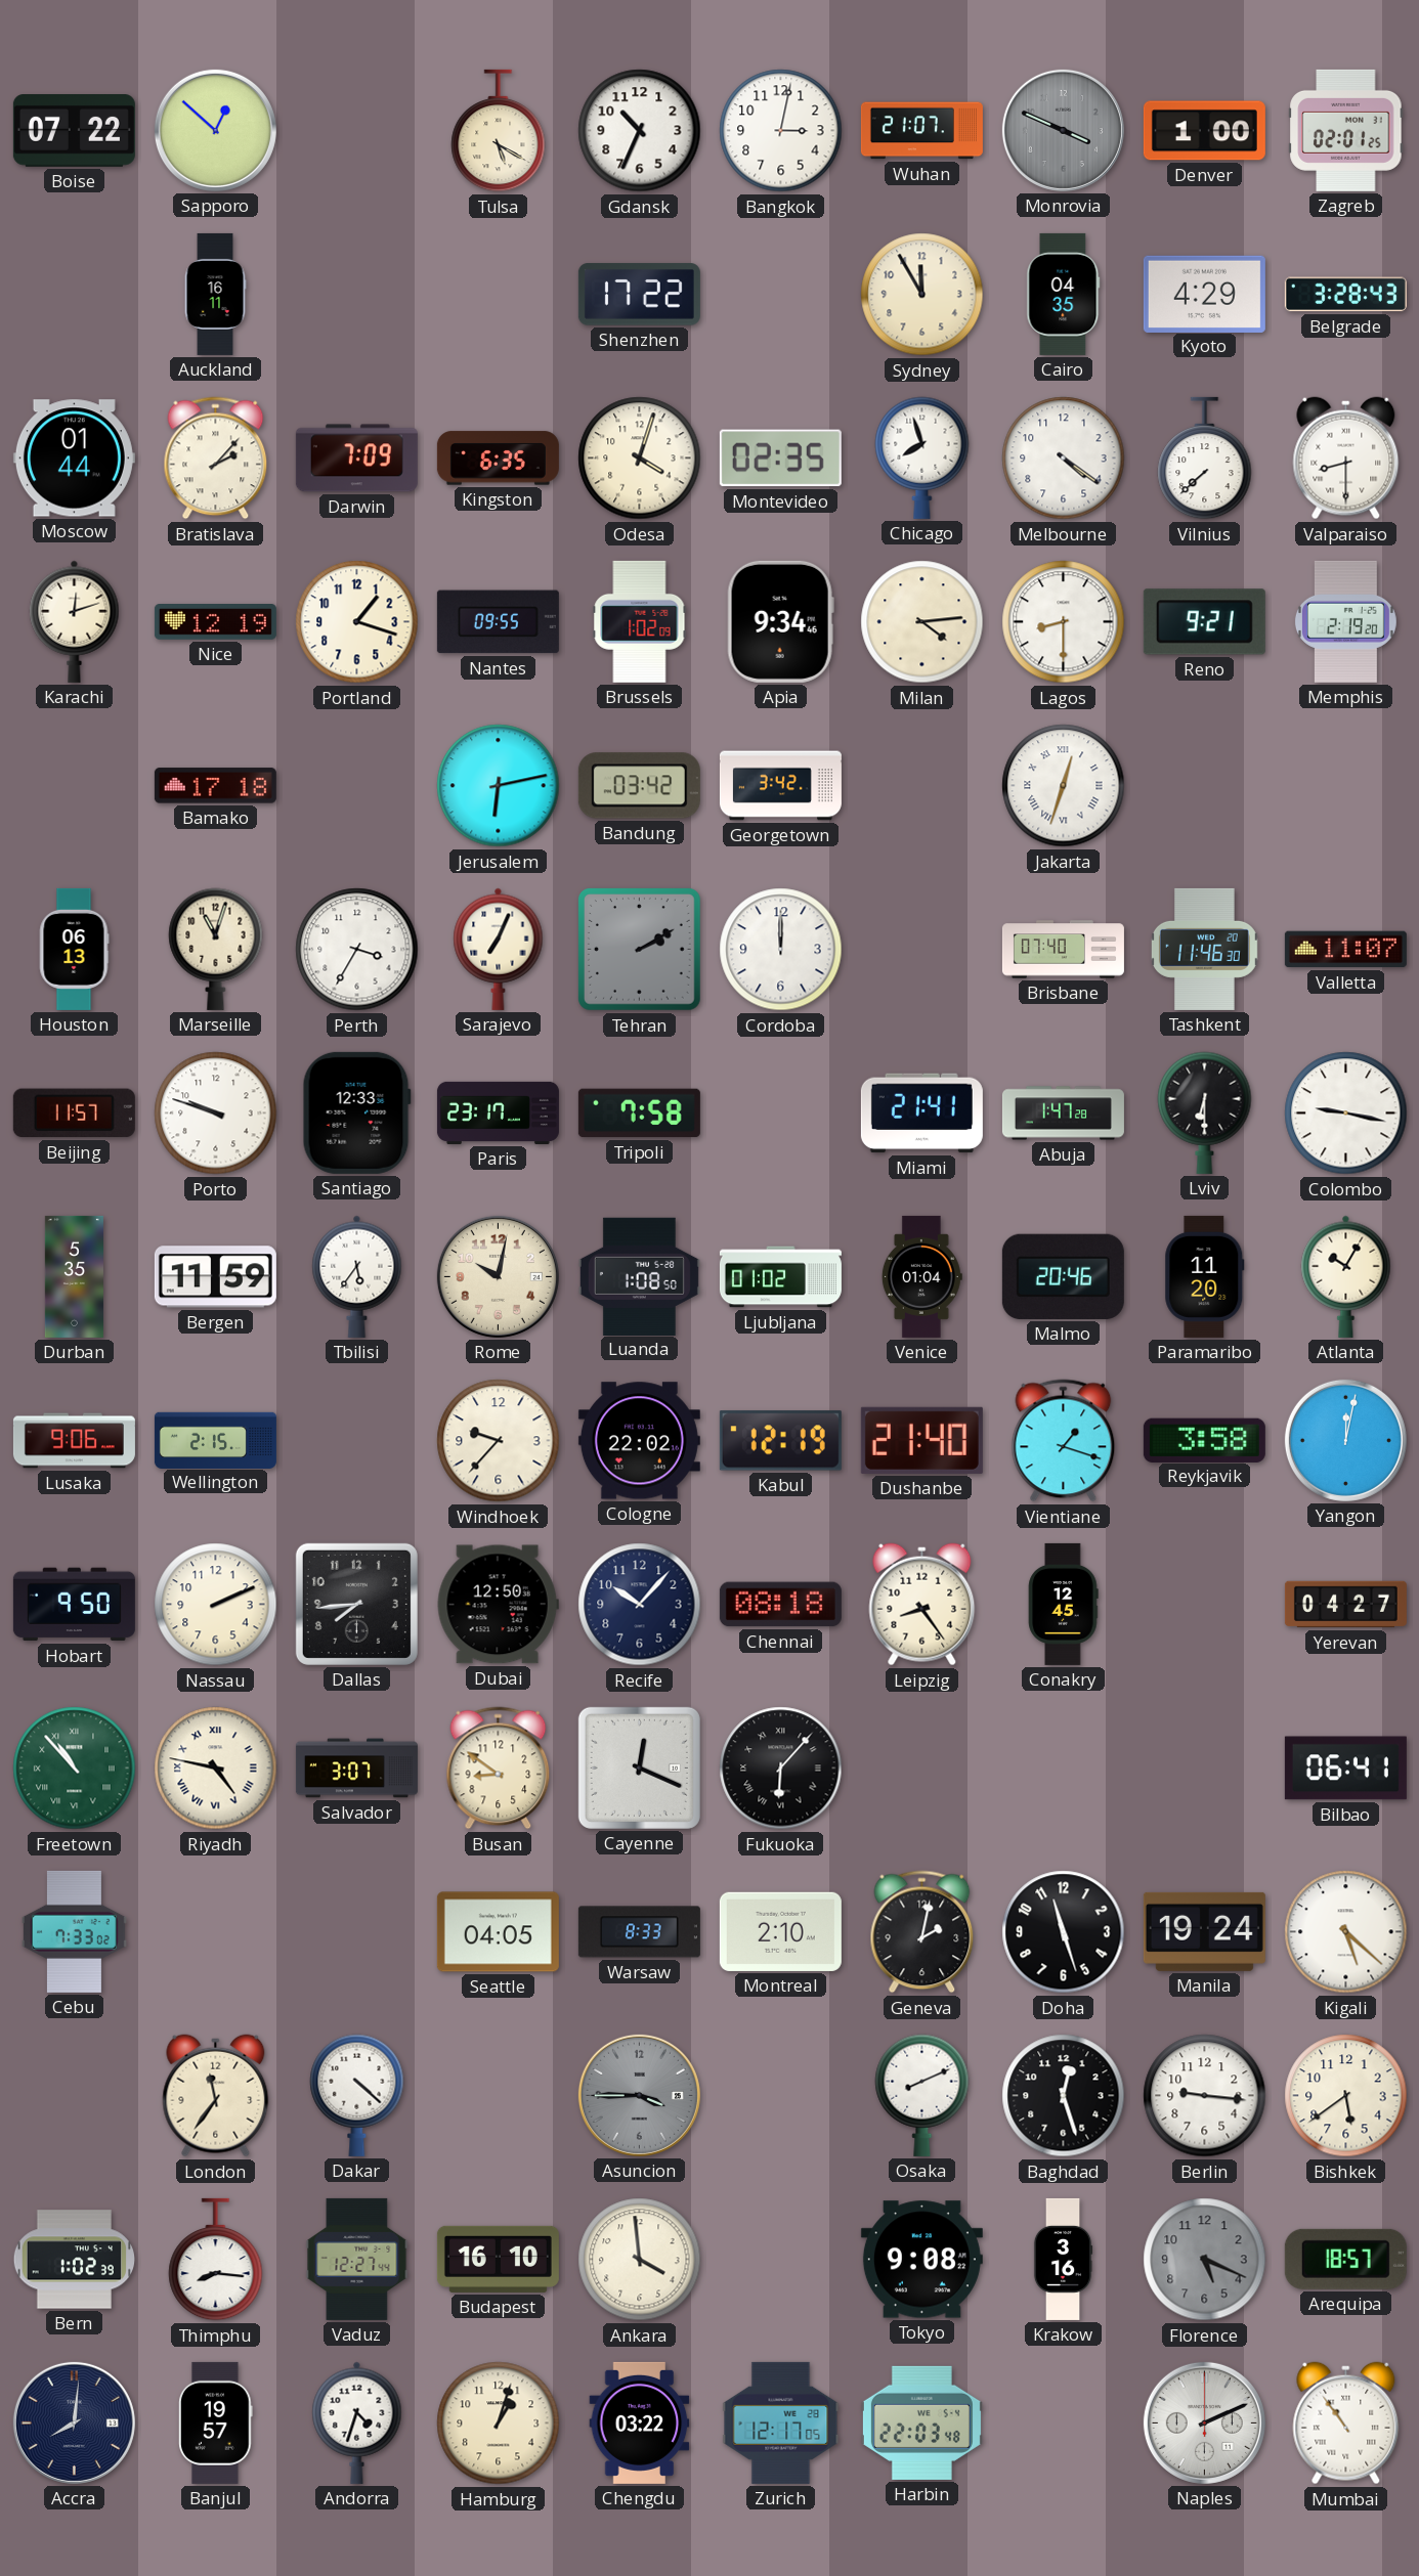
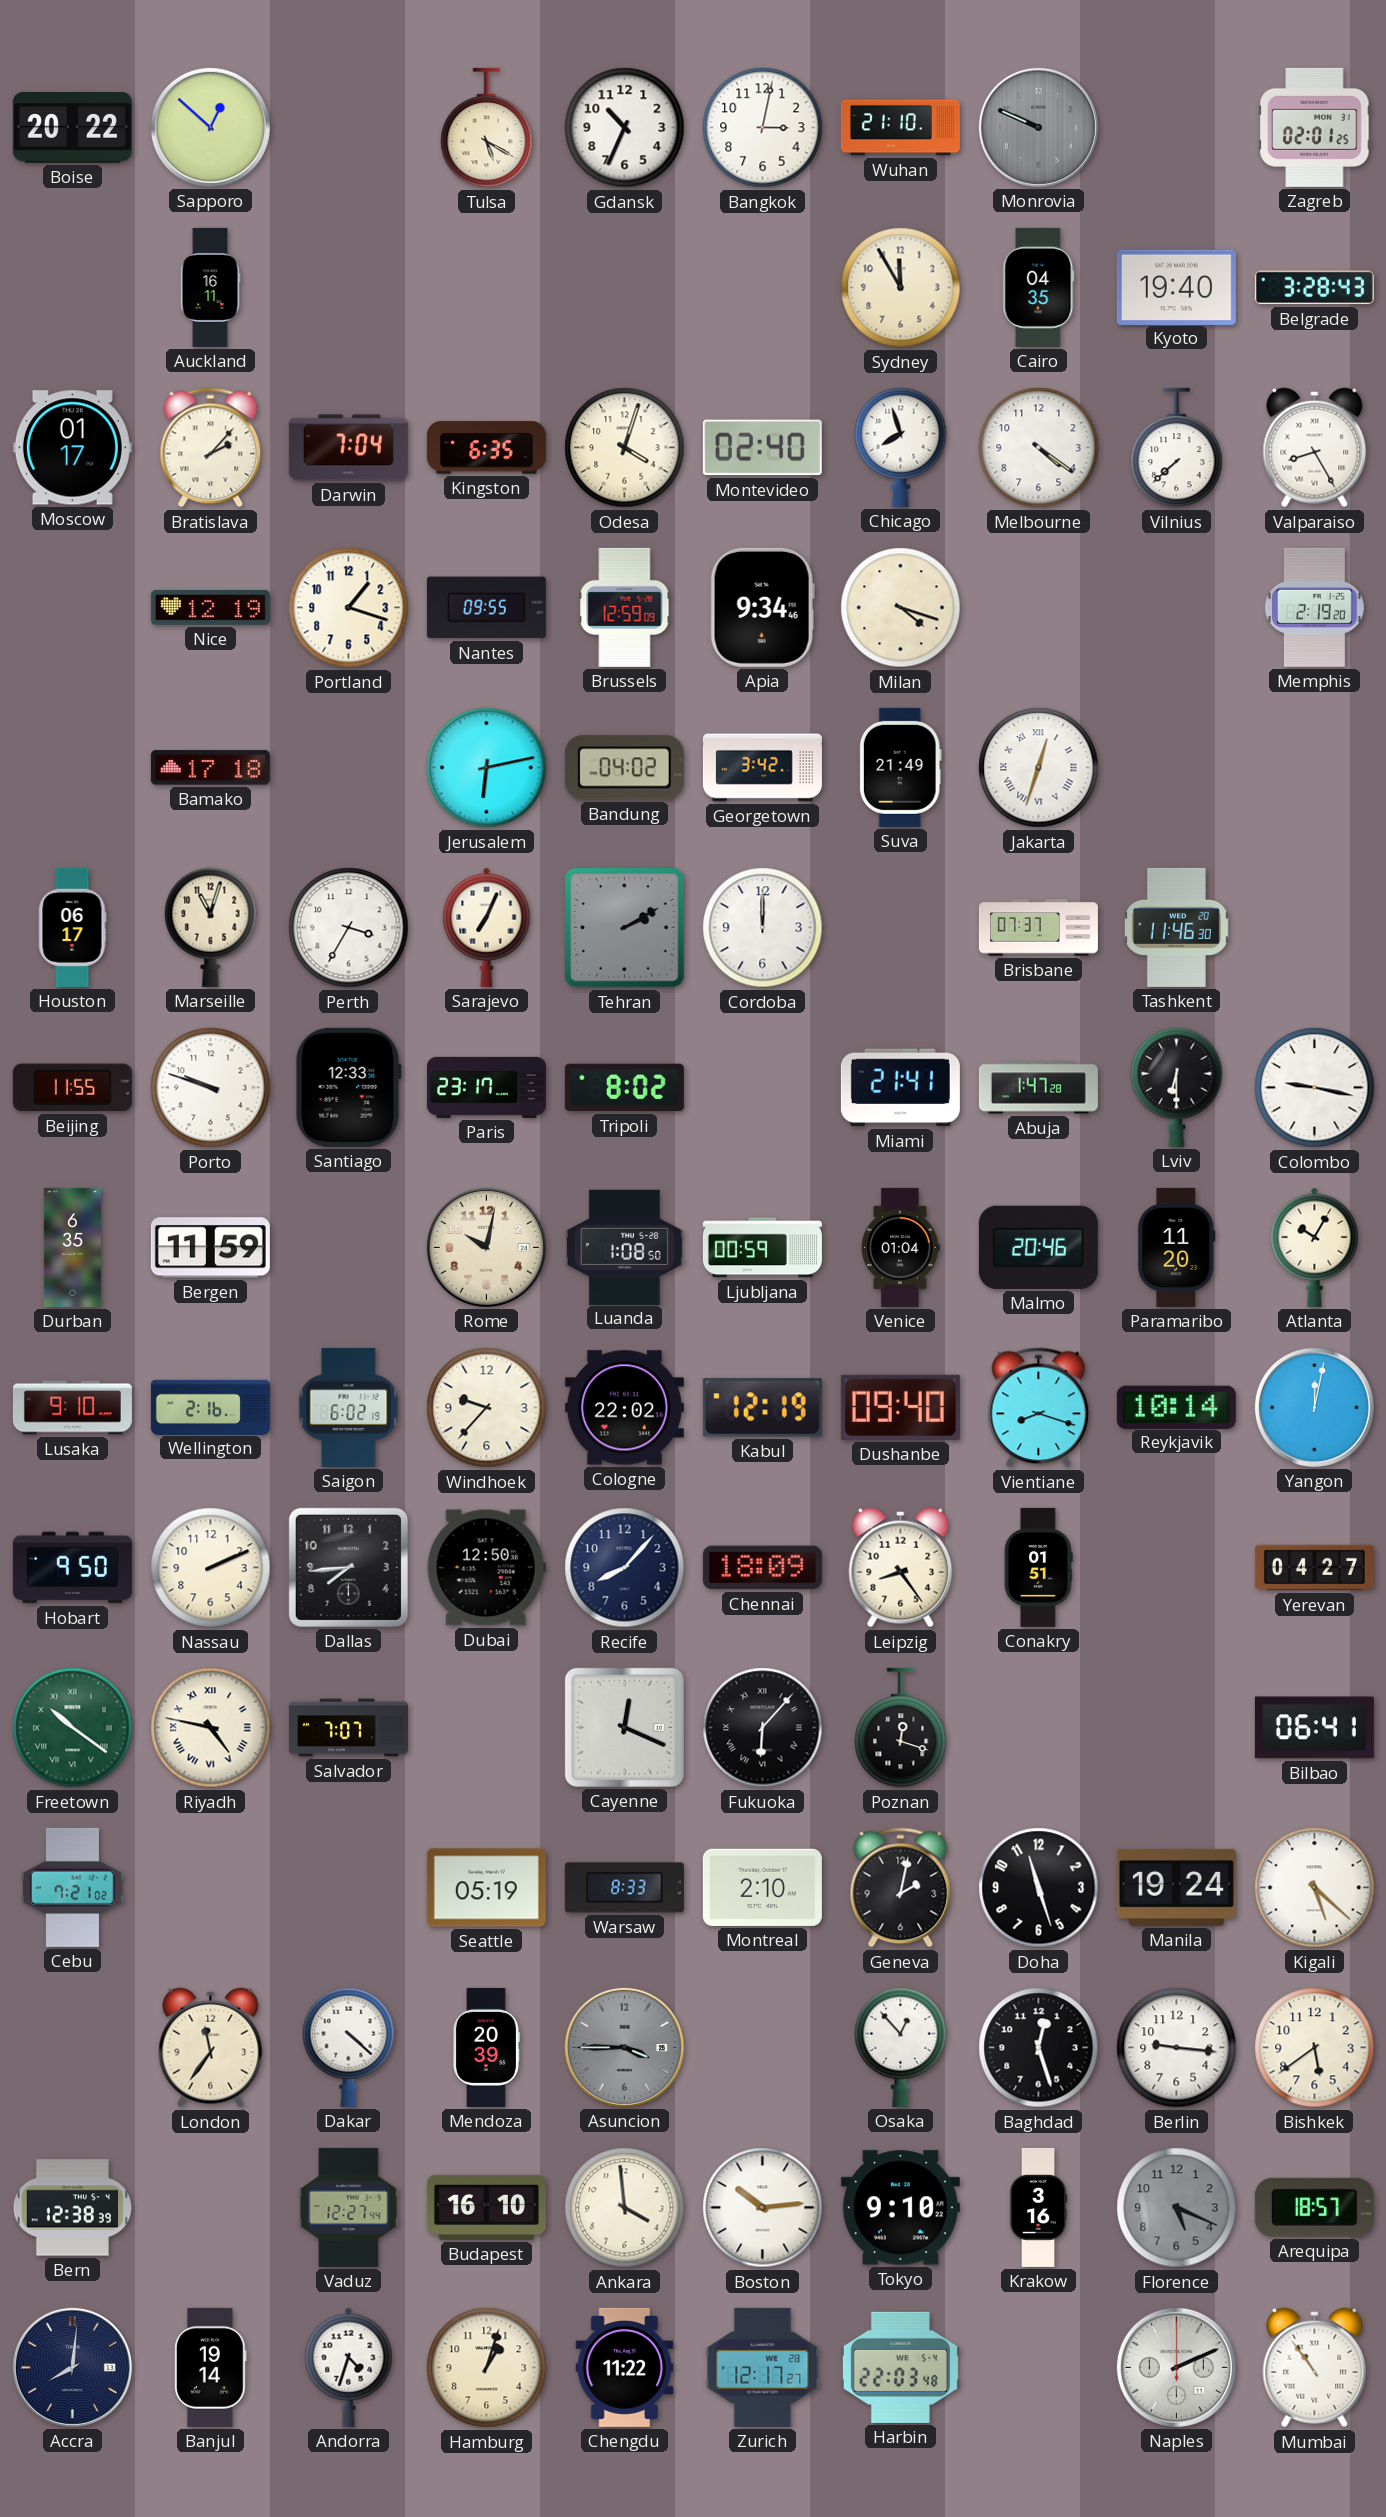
Boise: 07:22 -> 20:22
Wuhan: 21:07 -> 21:10
Monrovia: 3:49 -> 9:49
Denver: 1:00 -> none
Shenzhen: 17:22 -> none
Kyoto: 4:29 -> 19:40
Moscow: 01:44 -> 01:17
Darwin: 7:09 -> 7:04
Montevideo: 02:35 -> 02:40
Valparaiso: 8:30 -> 8:25
Karachi: 12:12 -> none
Brussels: 1:02 -> 12:59
Milan: 4:14 -> 4:18
Lagos: 8:30 -> none
Reno: 9:21 -> none
Bandung: 03:42 -> 04:02
Suva: none -> 21:49
Houston: 06:13 -> 06:17
Brisbane: 07:40 -> 07:37
Valletta: 11:07 -> none
Beijing: 11:57 -> 11:55
Tripoli: 7:58 -> 8:02
Durban: 5:35 -> 6:35
Tbilisi: 5:36 -> none
Ljubljana: 01:02 -> 00:59
Lusaka: 9:06 -> 9:10
Wellington: 2:15 -> 2:16
Saigon: none -> 6:02
Dushanbe: 21:40 -> 09:40
Vientiane: 1:18 -> 8:18
Reykjavik: 3:58 -> 10:14
Recife: 10:07 -> 8:07
Chennai: 08:18 -> 18:09
Conakry: 12:45 -> 01:51
Freetown: 10:53 -> 10:21
Salvador: 3:07 -> 7:07
Busan: 8:51 -> none
Poznan: none -> 12:18
Cebu: 7:33 -> 7:21
Seattle: 04:05 -> 05:19
Mendoza: none -> 20:39
Osaka: 8:11 -> 12:53
Bern: 1:02 -> 12:38
Thimphu: 8:16 -> none
Boston: none -> 10:14
Tokyo: 9:08 -> 9:10
Banjul: 19:57 -> 19:14
Chengdu: 03:22 -> 11:22
Zurich: 12:17:05 -> 12:17:27
